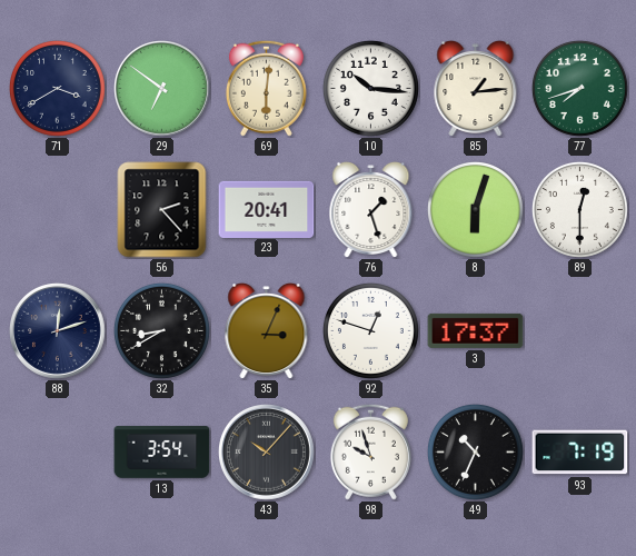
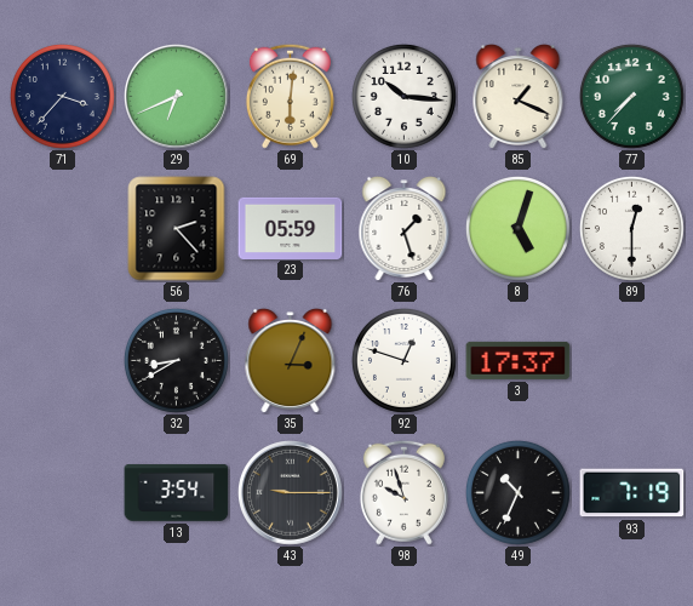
71: 3:40 -> 3:37
29: 6:51 -> 6:41
85: 1:14 -> 1:19
77: 7:42 -> 7:37
23: 20:41 -> 05:59
8: 6:03 -> 5:03
88: 12:12 -> none
43: 10:07 -> 9:15
